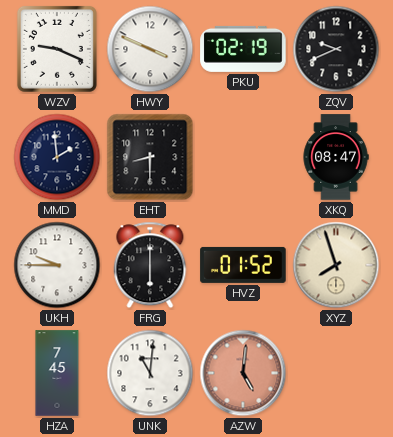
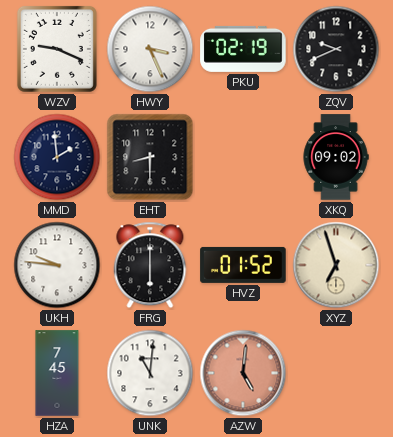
HWY: 3:49 -> 3:26
XKQ: 08:47 -> 09:02
UKH: 9:45 -> 9:46
XYZ: 7:57 -> 6:57
